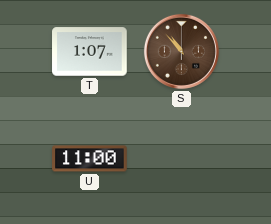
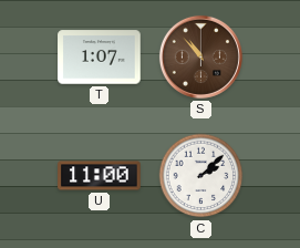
C: none -> 2:08
